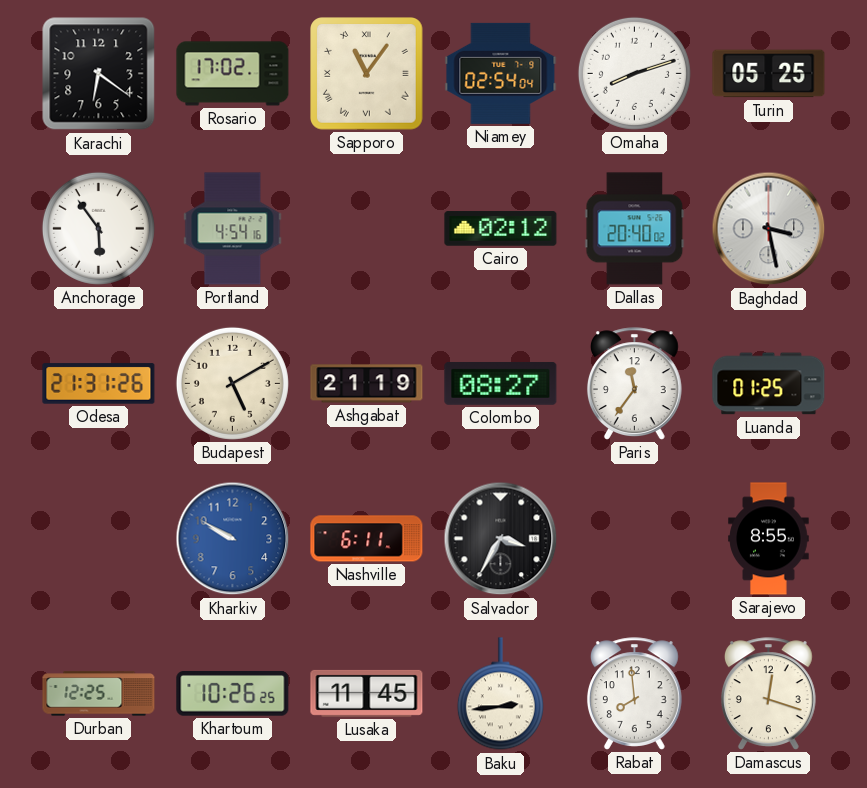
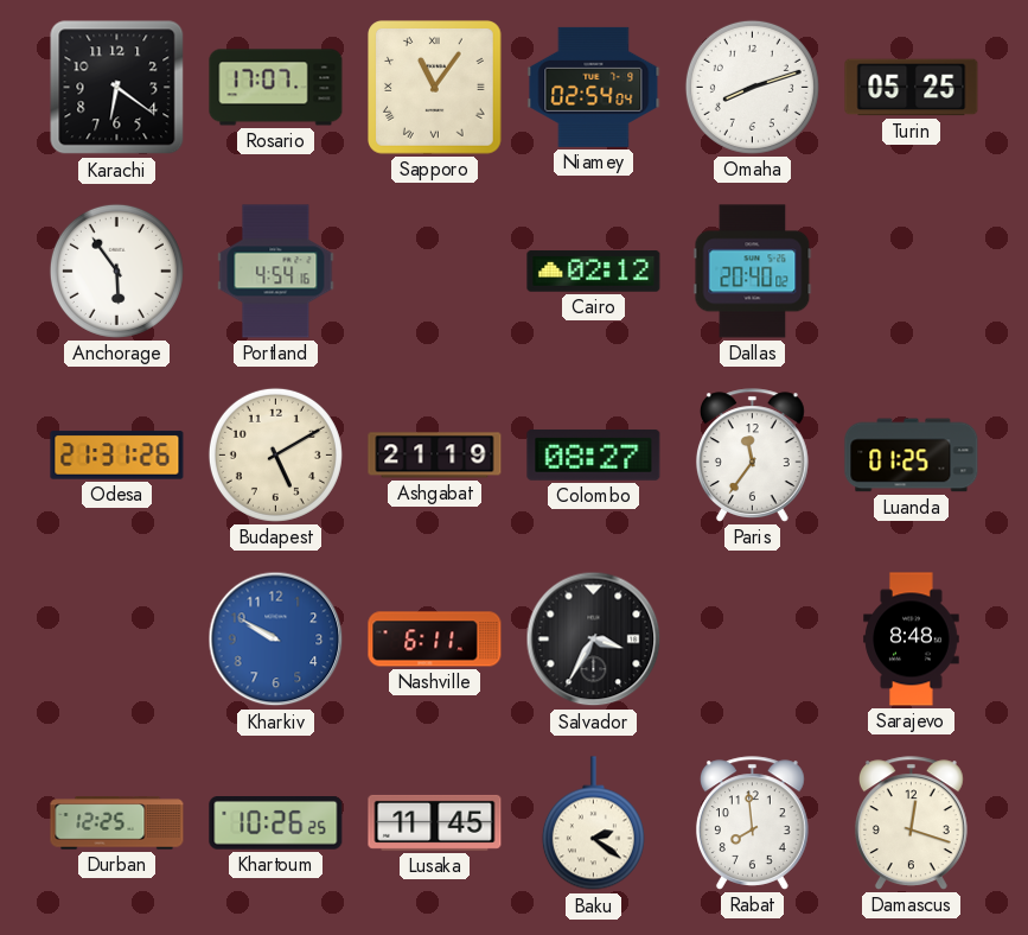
Rosario: 17:02 -> 17:07
Baghdad: 3:28 -> none
Sarajevo: 8:55 -> 8:48
Baku: 2:44 -> 2:21
